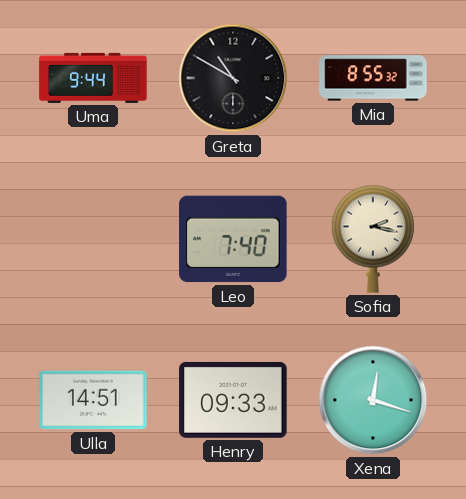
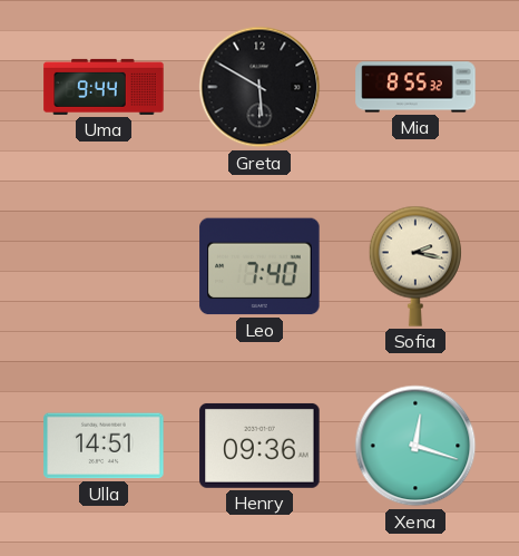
Greta: 10:50 -> 5:50
Henry: 09:33 -> 09:36
